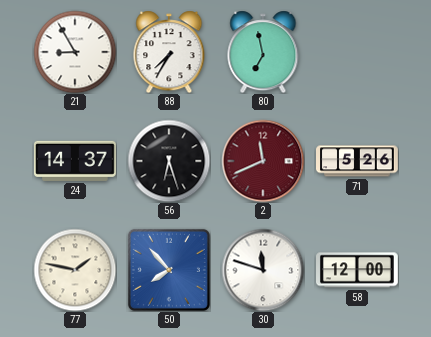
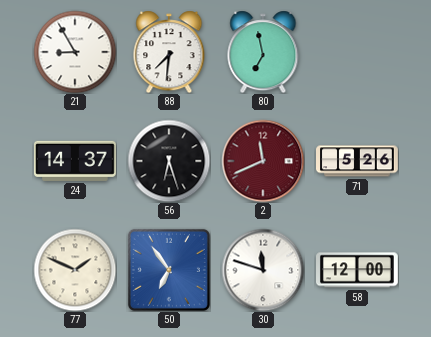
88: 7:35 -> 7:31
77: 1:47 -> 1:49
50: 7:53 -> 6:54
